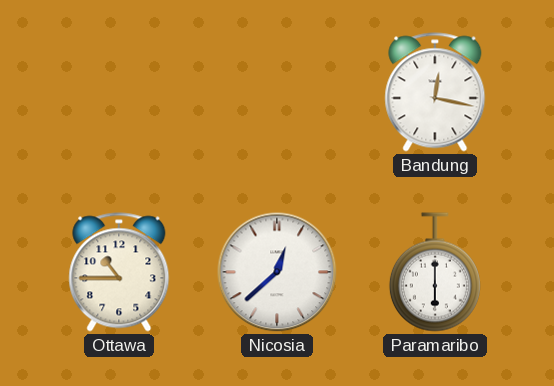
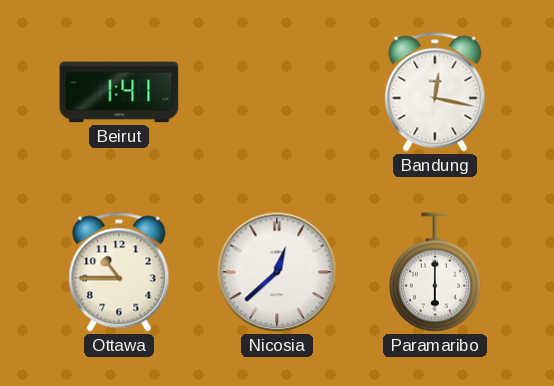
Beirut: none -> 1:41
